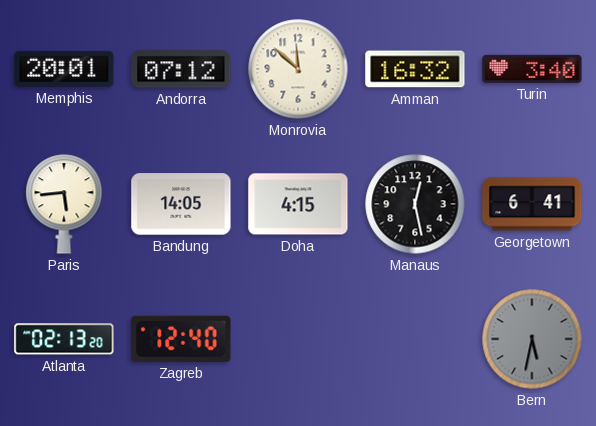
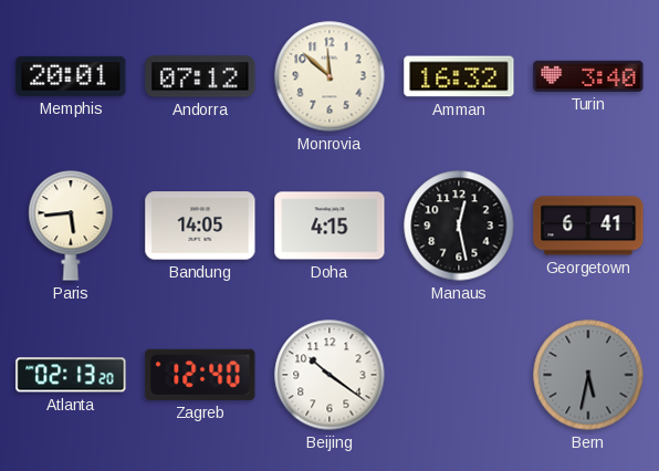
Beijing: none -> 10:21
